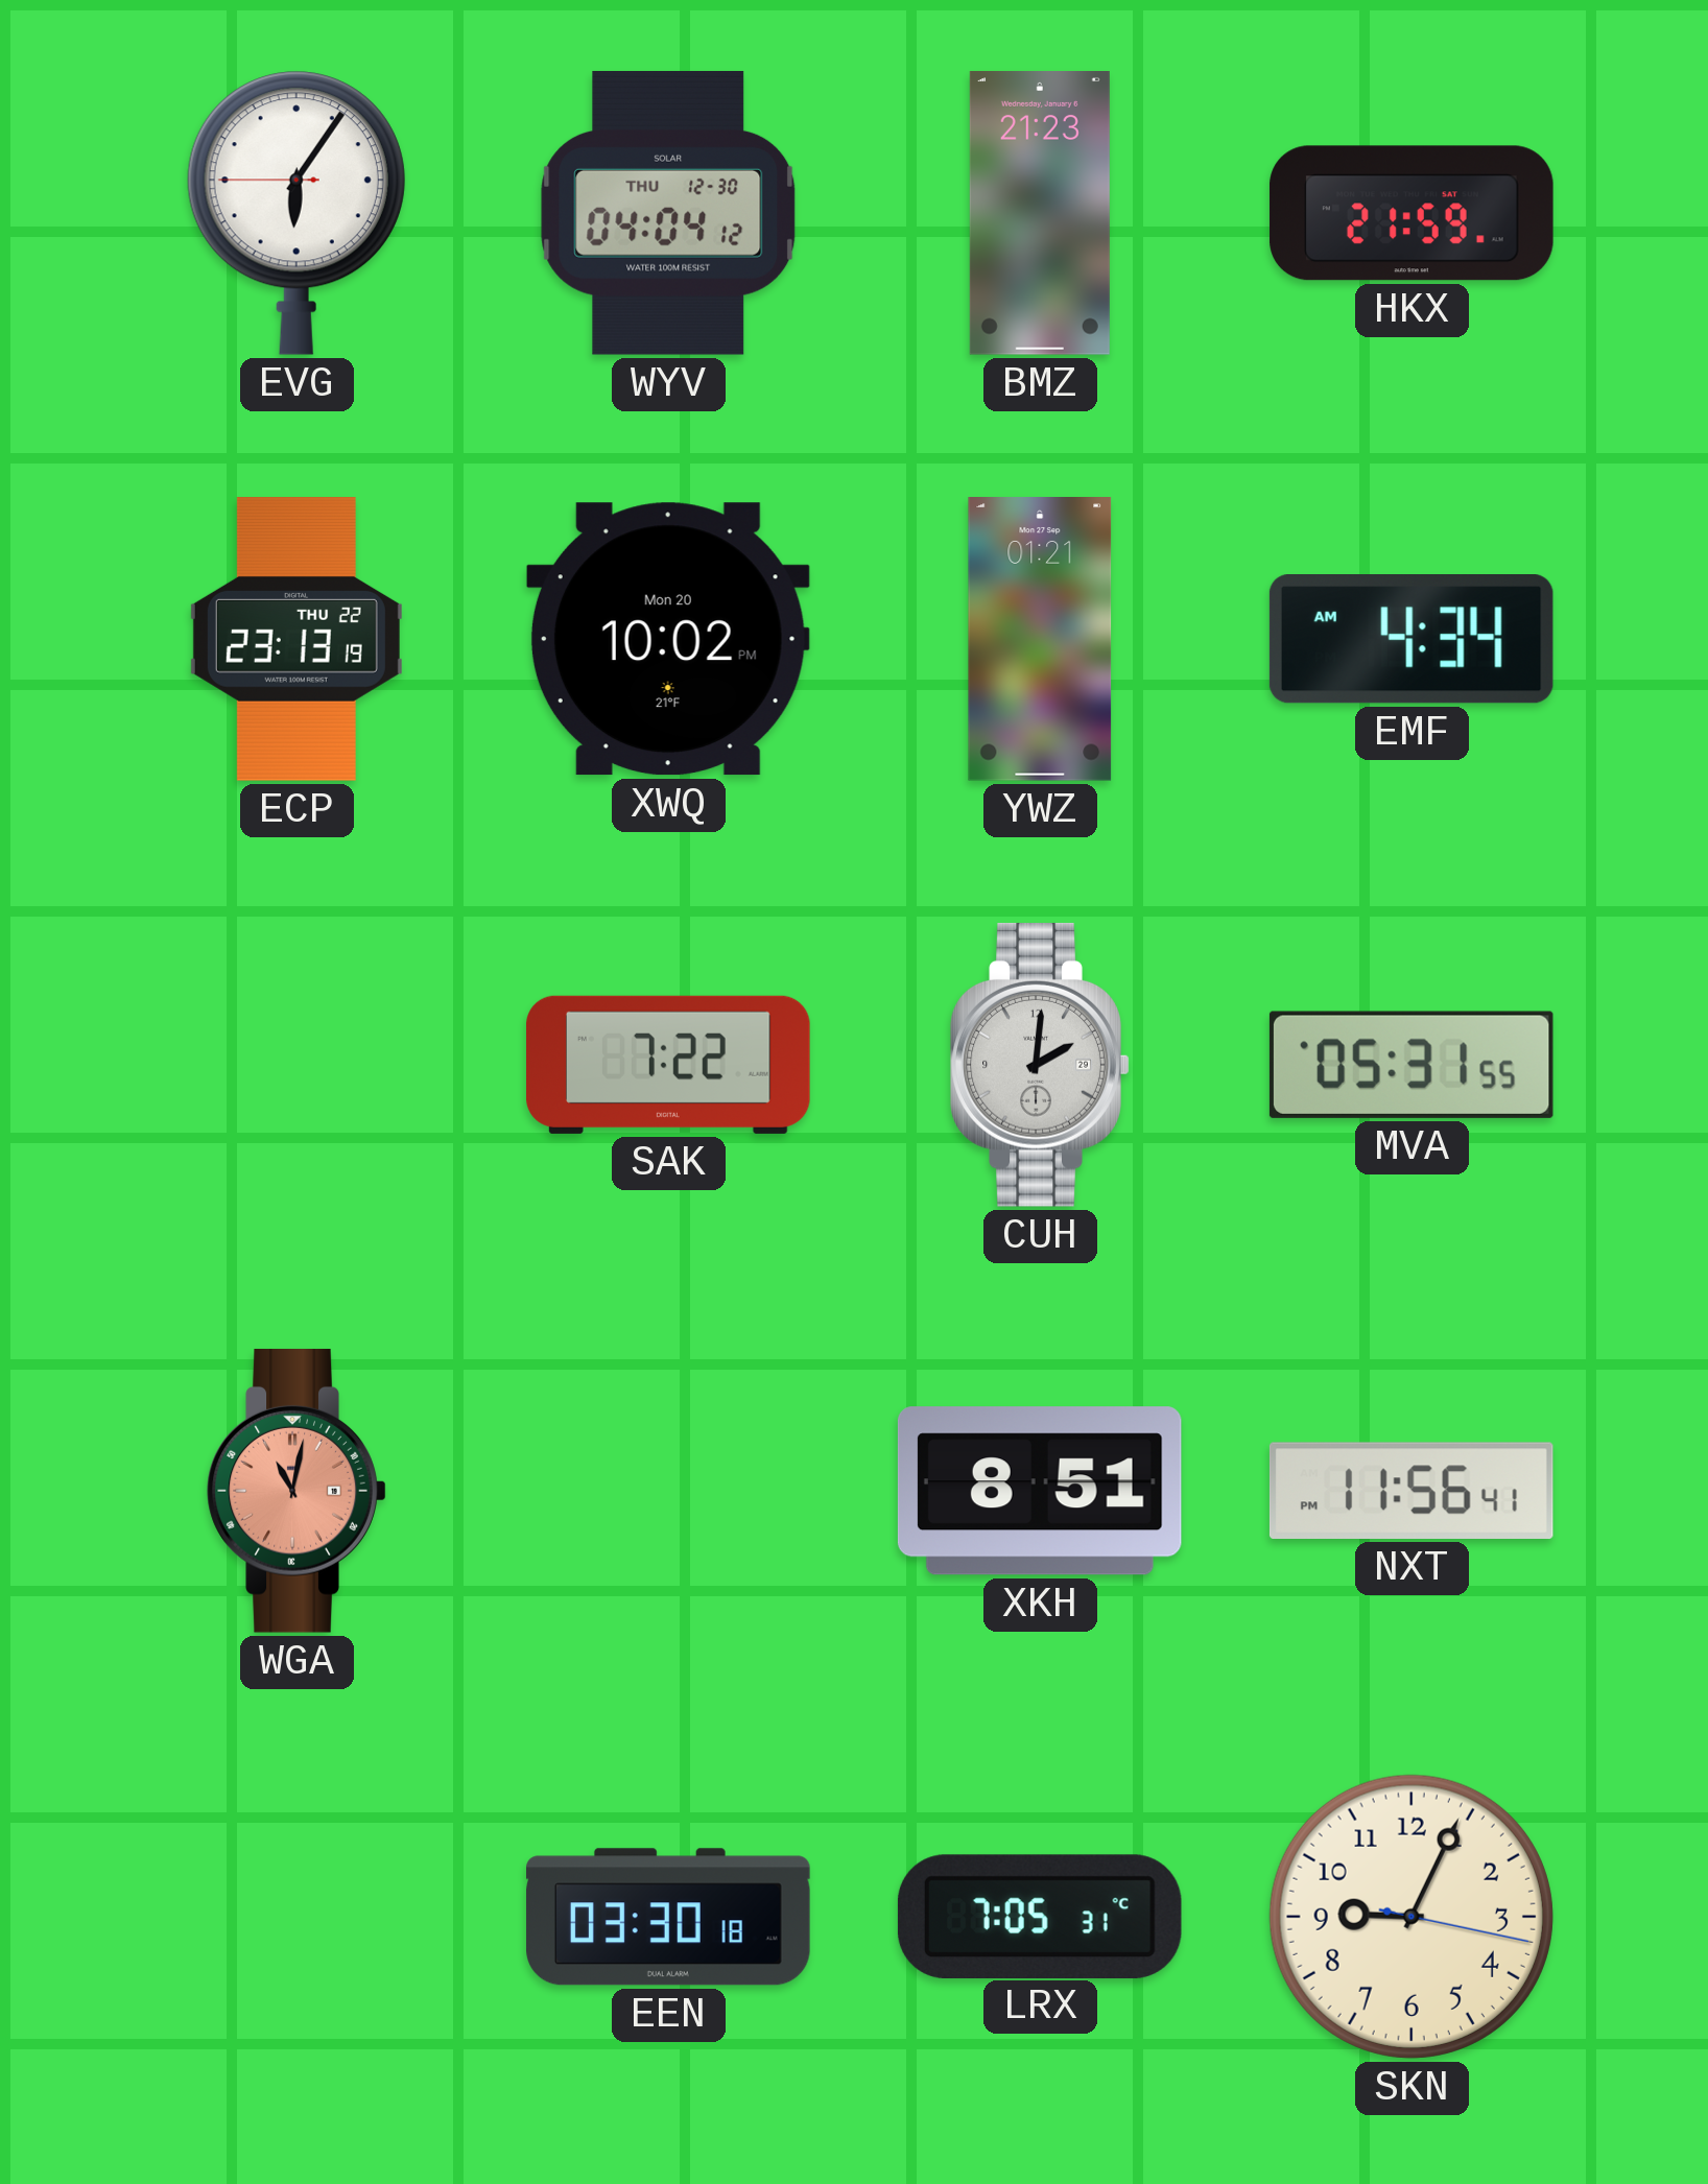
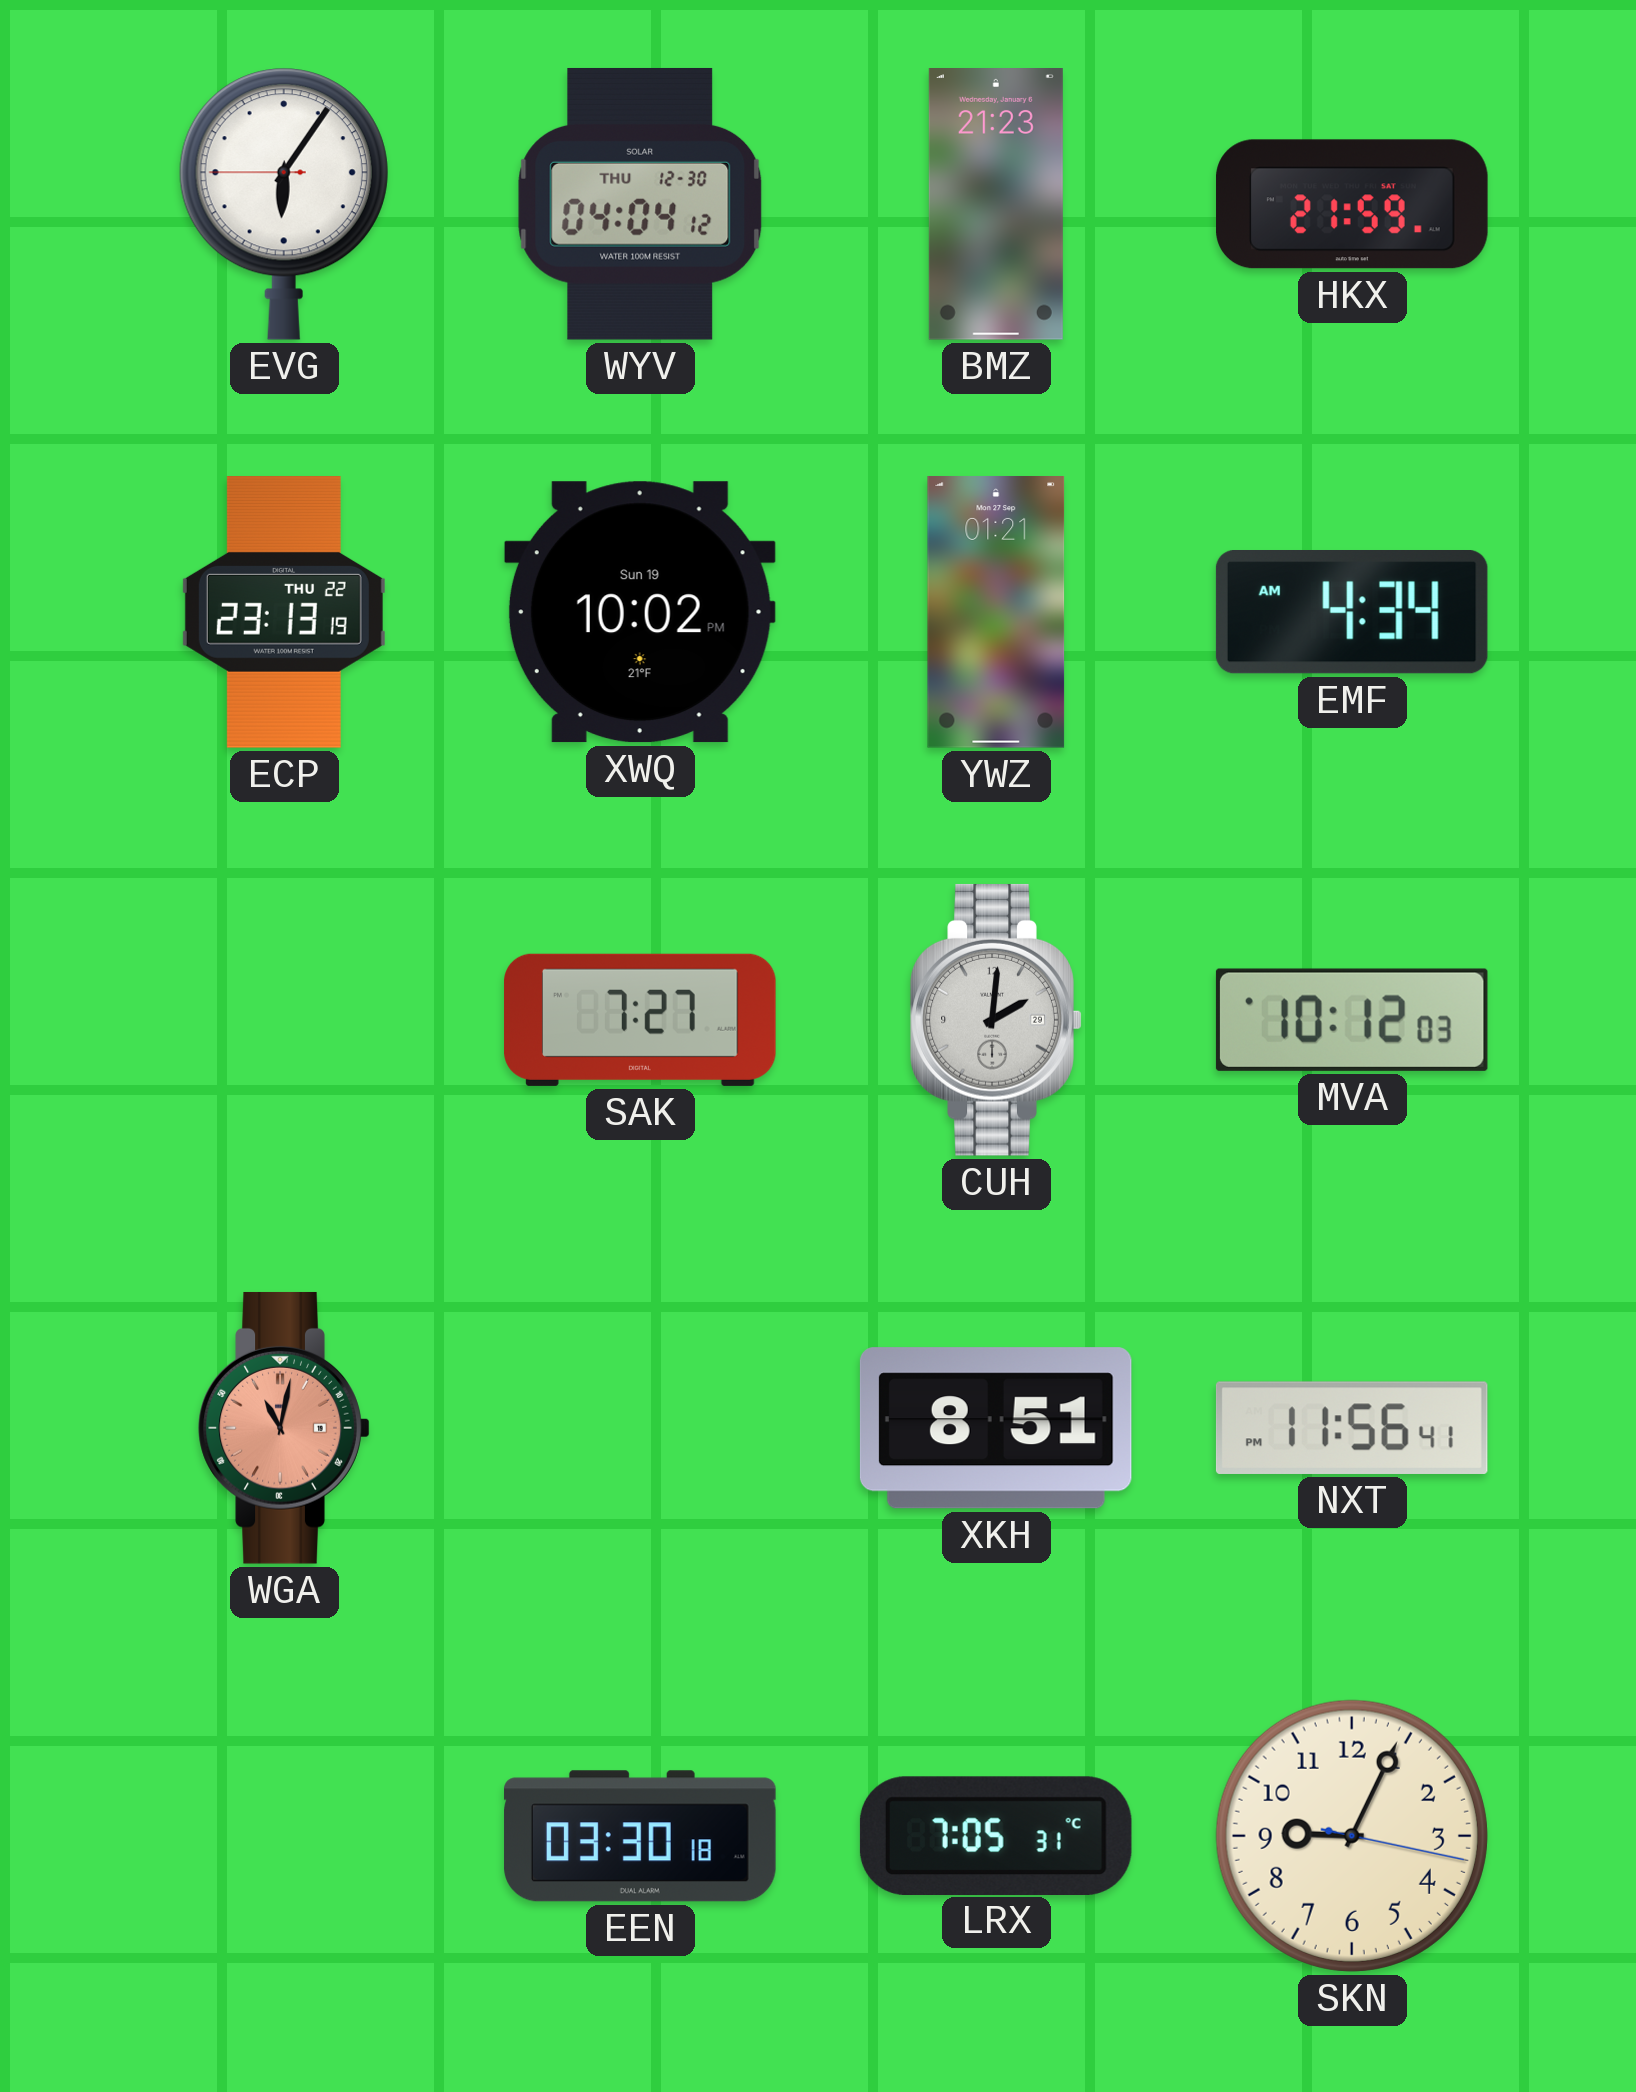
XWQ date: Mon 20 -> Sun 19
SAK: 7:22 -> 7:27
MVA: 05:31 -> 10:12
